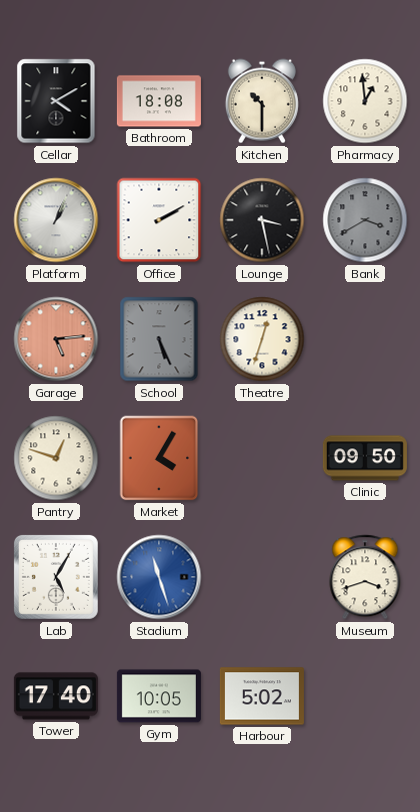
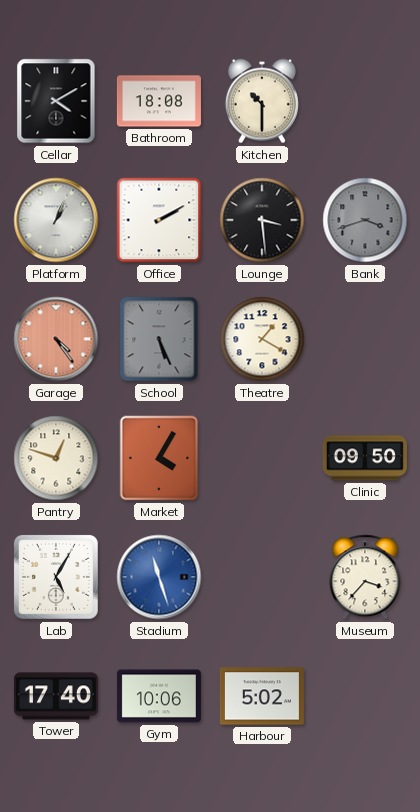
Pharmacy: 12:59 -> none
Lounge: 3:28 -> 3:29
Bank: 3:40 -> 3:42
Garage: 5:14 -> 4:24
Theatre: 12:33 -> 1:20
Museum: 3:42 -> 3:37
Gym: 10:05 -> 10:06
